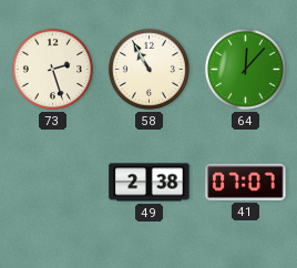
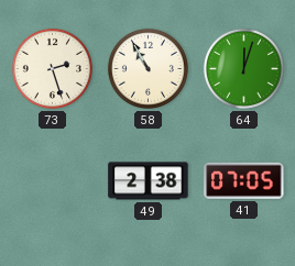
64: 12:07 -> 12:03
41: 07:07 -> 07:05
